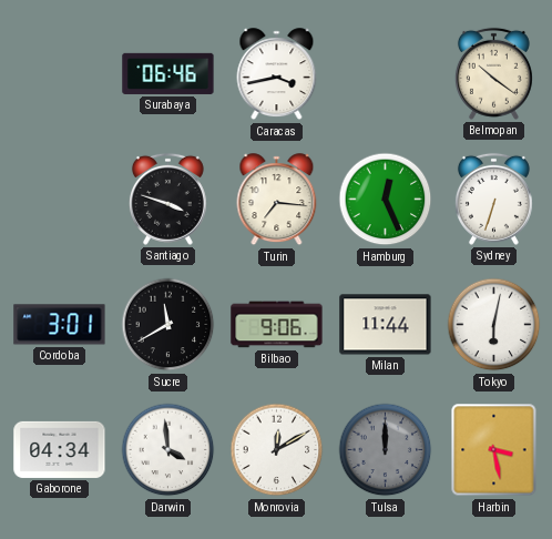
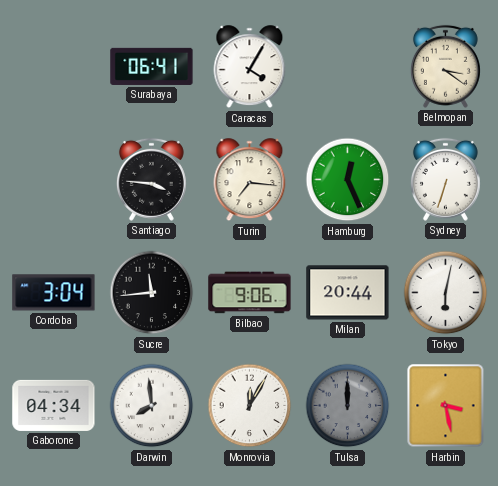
Surabaya: 06:46 -> 06:41
Caracas: 3:43 -> 4:05
Belmopan: 10:21 -> 3:21
Santiago: 3:48 -> 3:46
Cordoba: 3:01 -> 3:04
Sucre: 11:40 -> 11:44
Milan: 11:44 -> 20:44
Darwin: 3:59 -> 7:59
Monrovia: 12:10 -> 12:05
